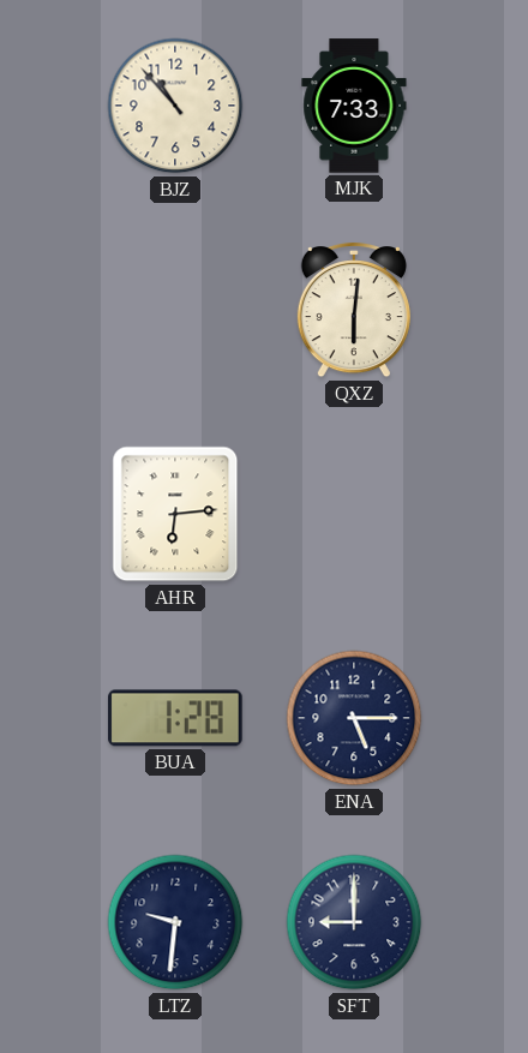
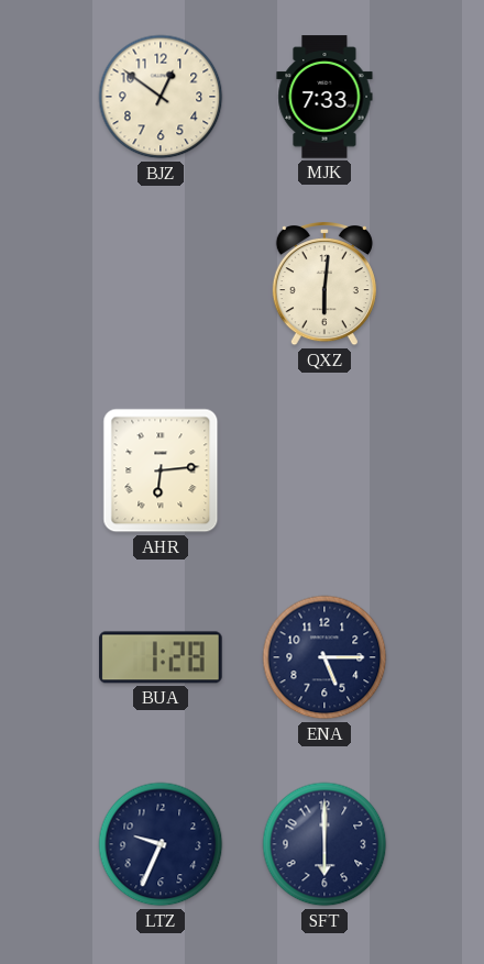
BJZ: 10:53 -> 12:51
LTZ: 9:31 -> 9:34
SFT: 9:00 -> 6:00
